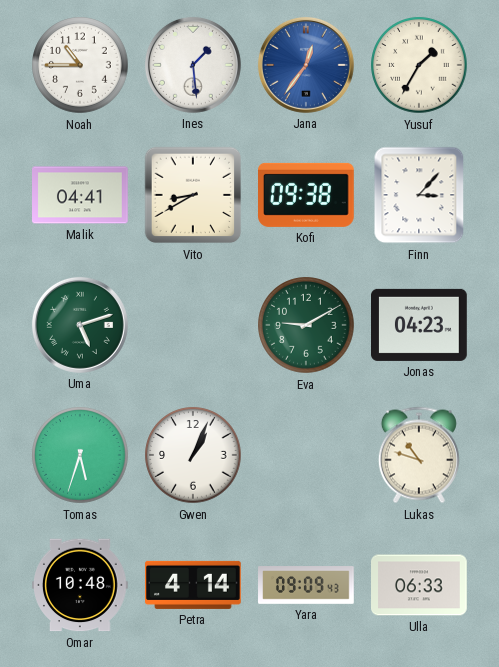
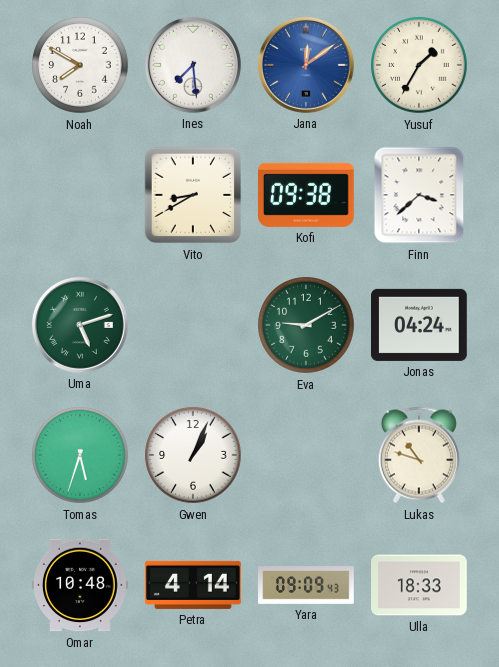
Noah: 10:45 -> 7:50
Ines: 1:29 -> 7:29
Jana: 12:36 -> 12:09
Malik: 04:41 -> none
Finn: 3:07 -> 3:38
Jonas: 04:23 -> 04:24
Ulla: 06:33 -> 18:33
